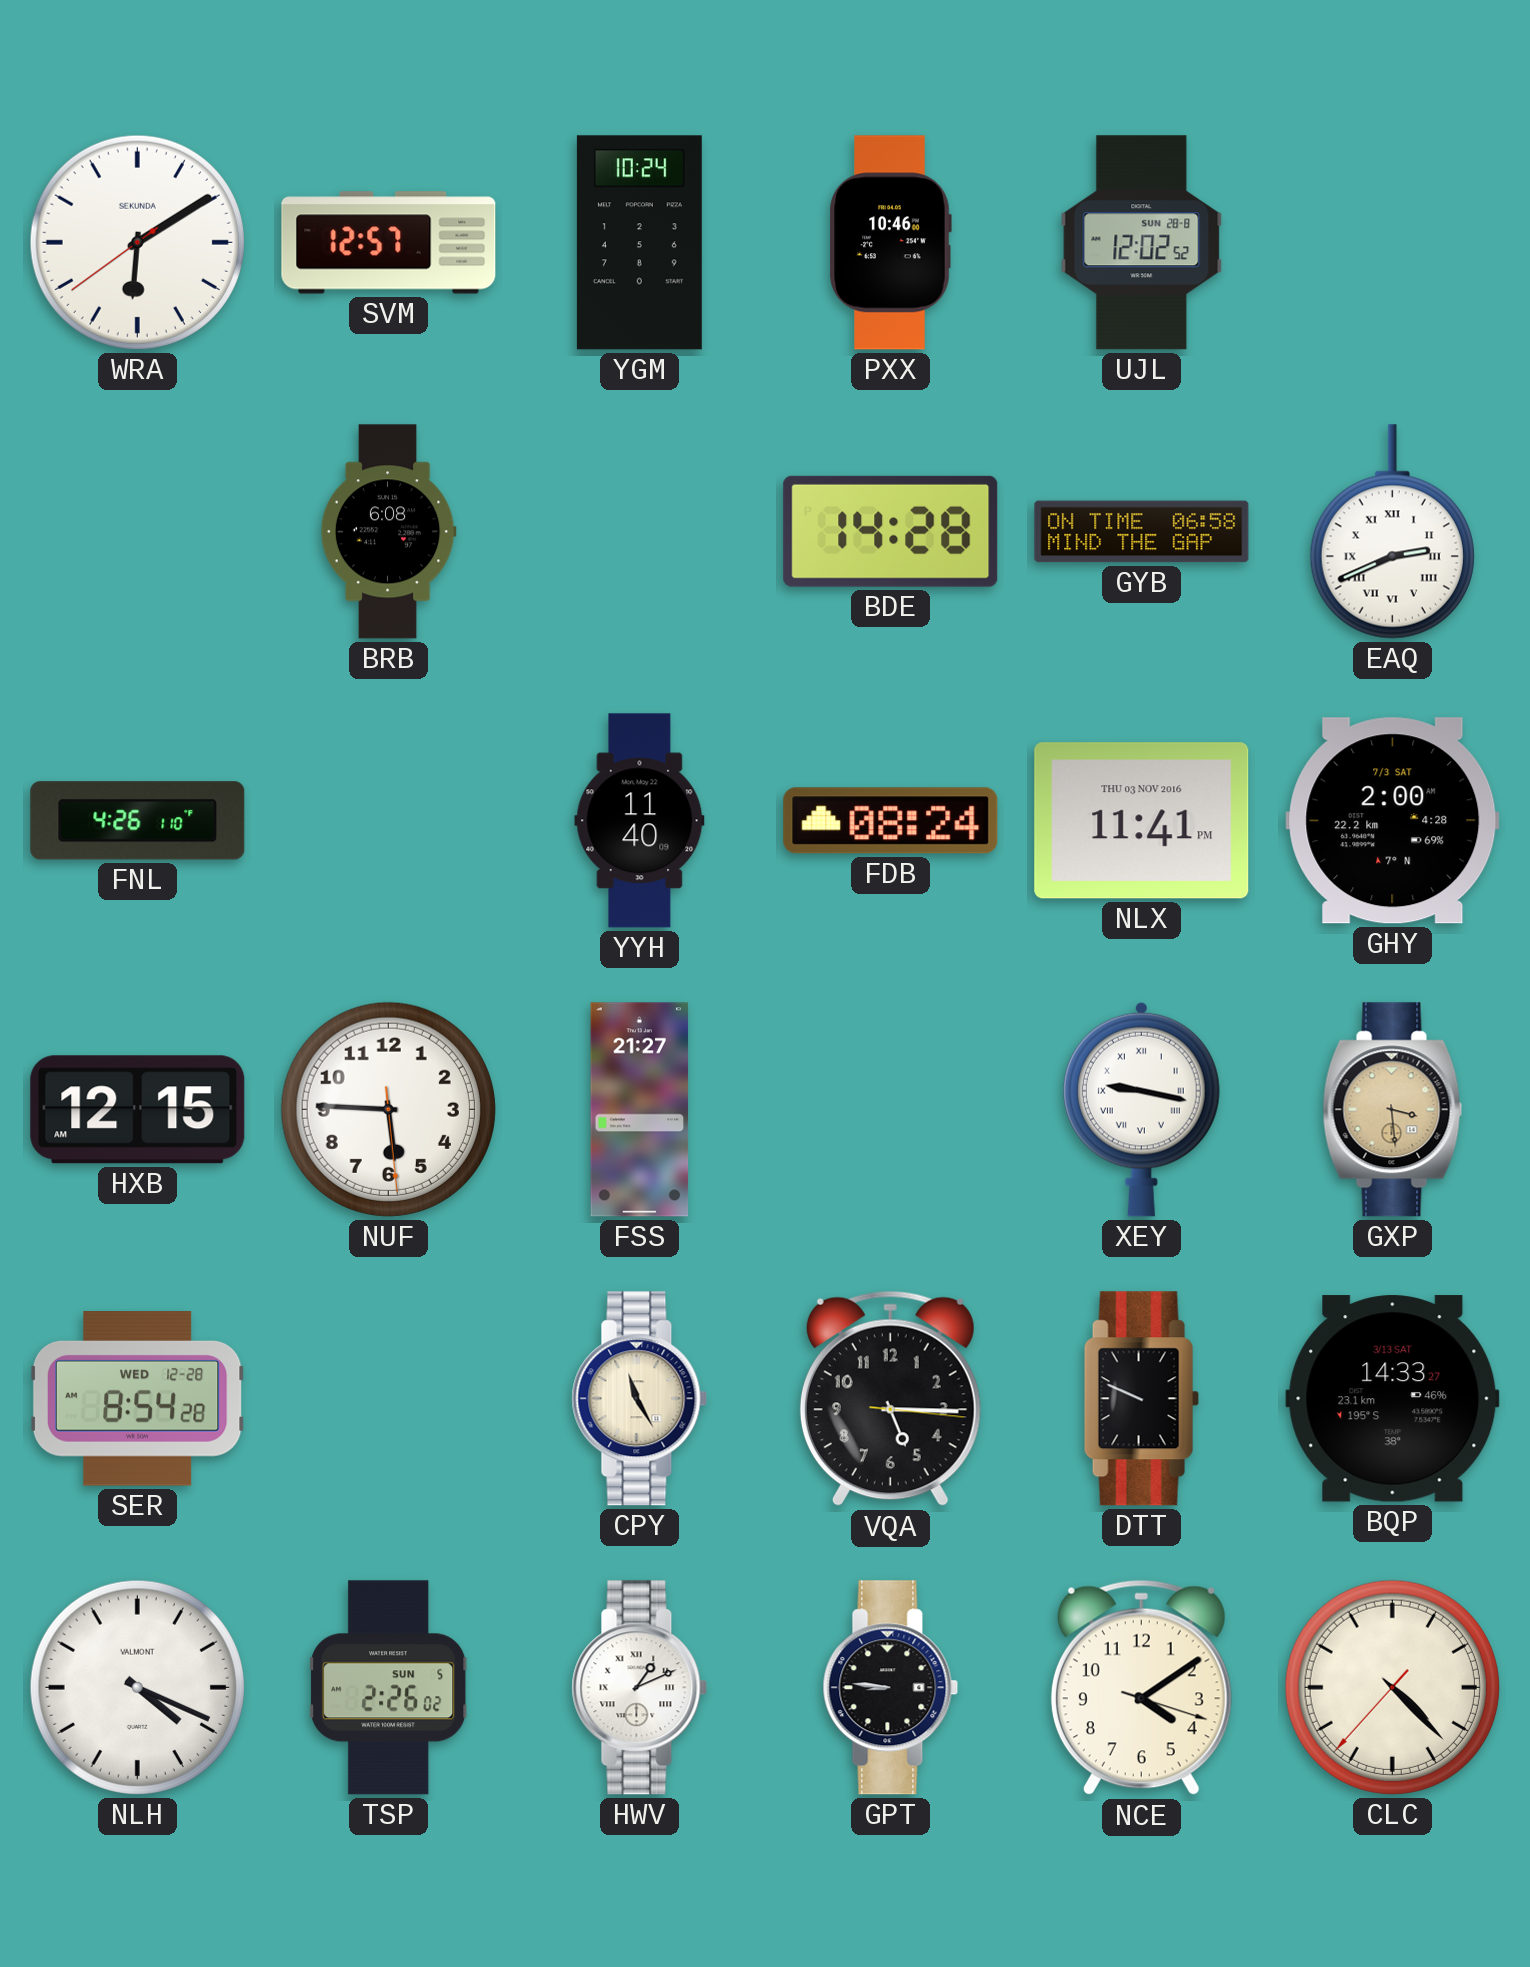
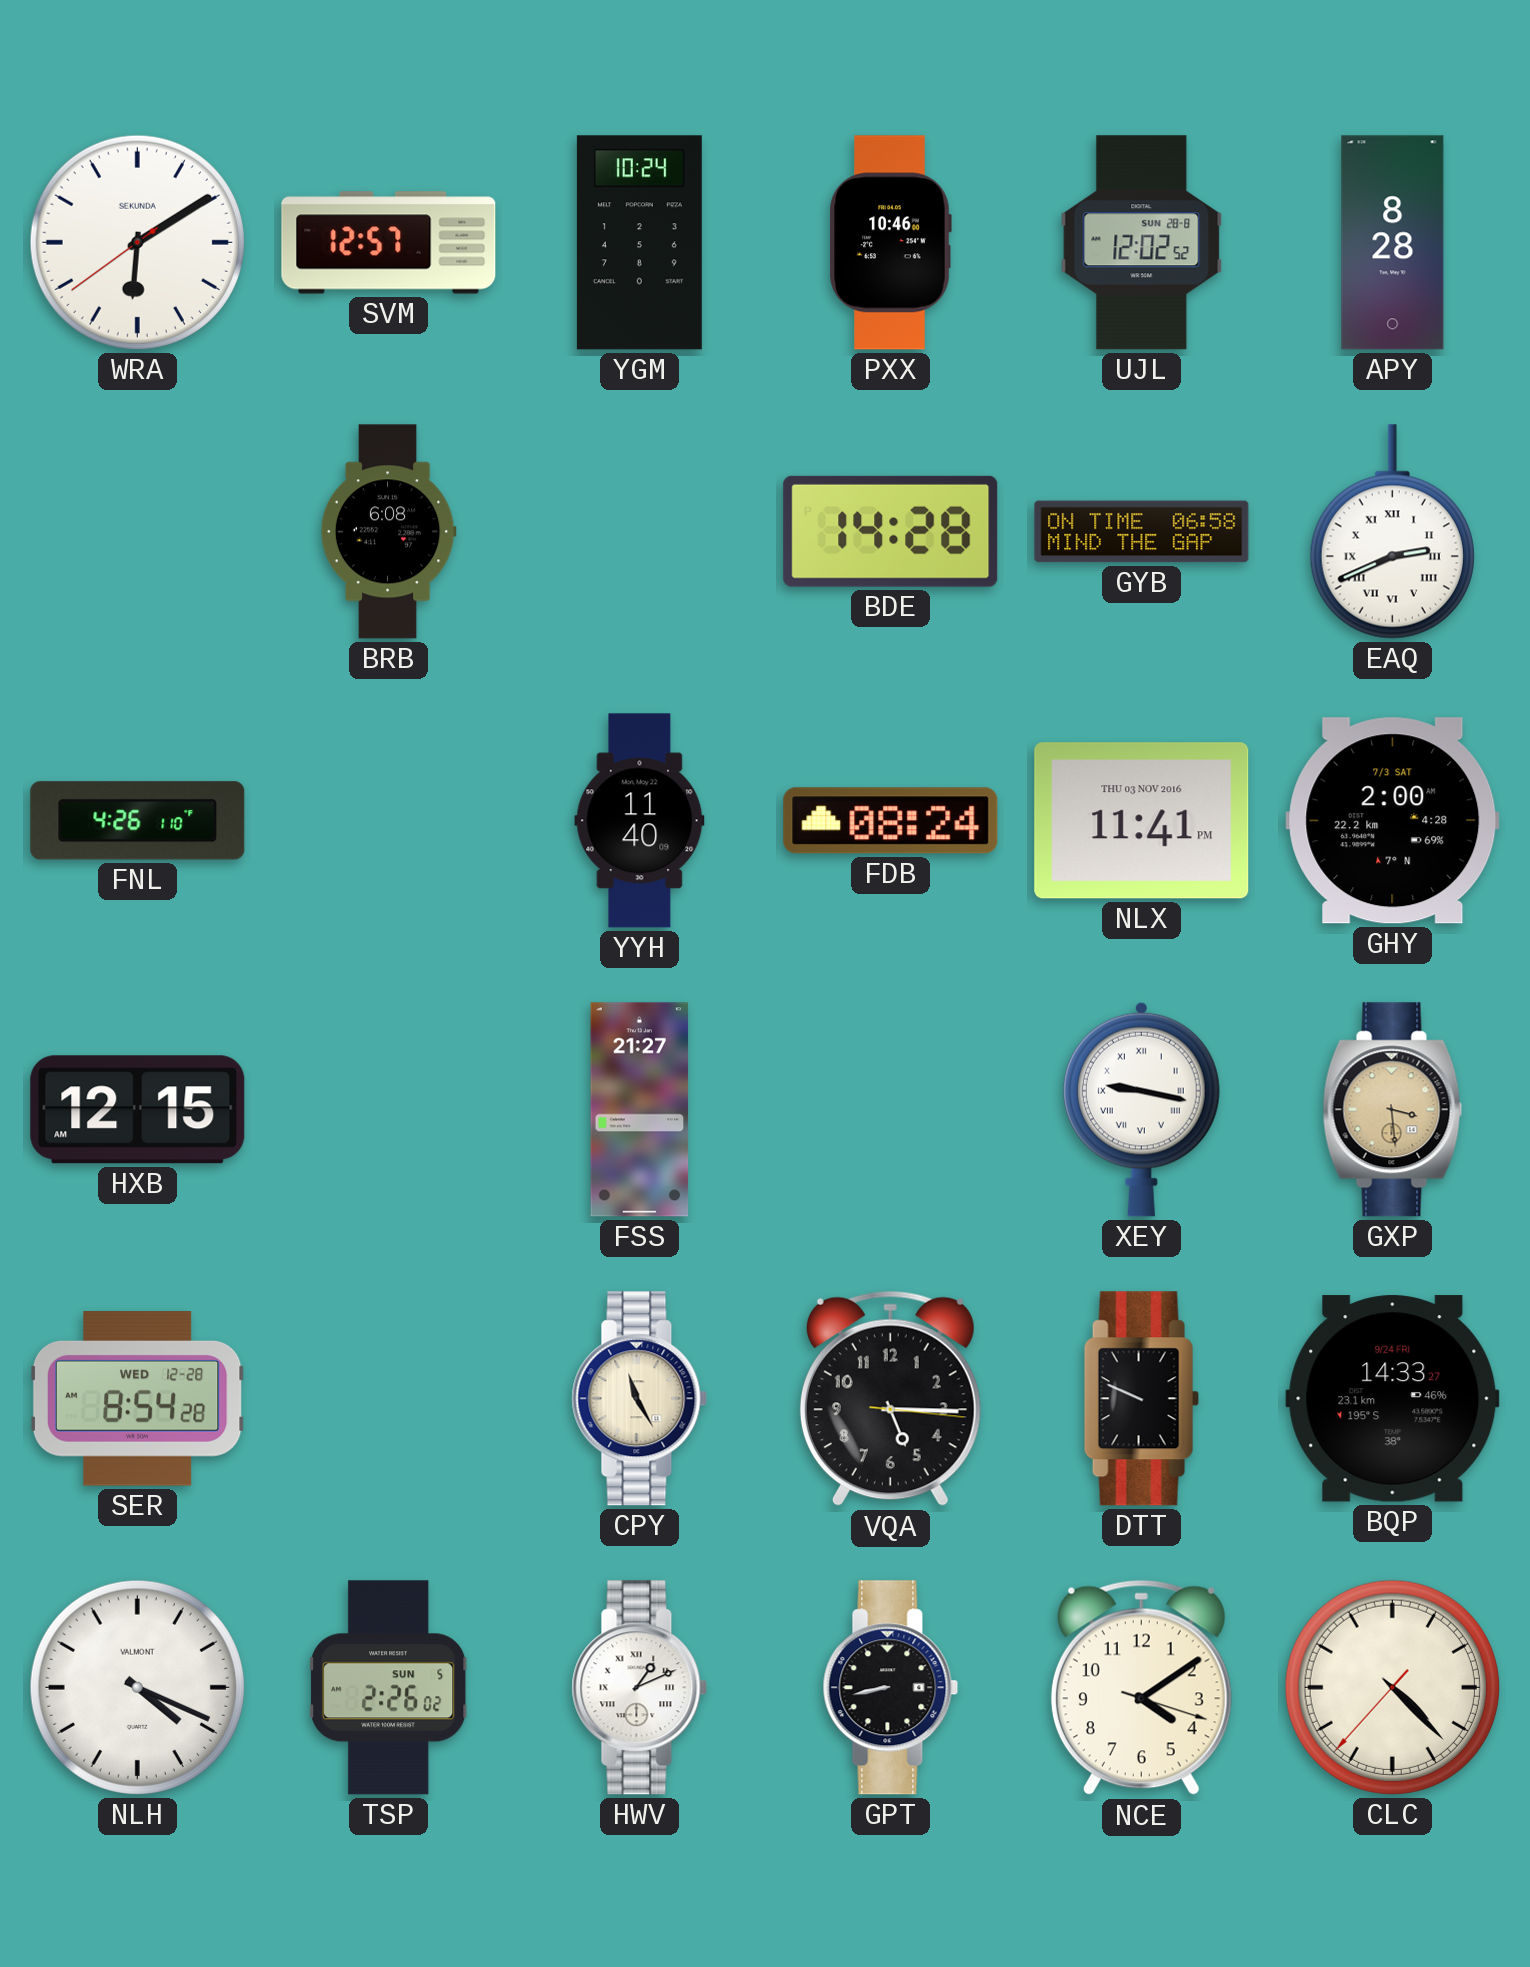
APY: none -> 8:28
NUF: 5:45 -> none
BQP date: 3/13 SAT -> 9/24 FRI
GPT: 8:46 -> 8:43
